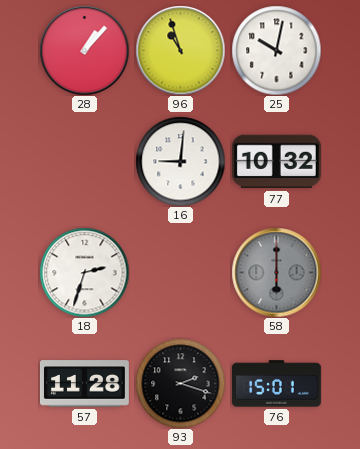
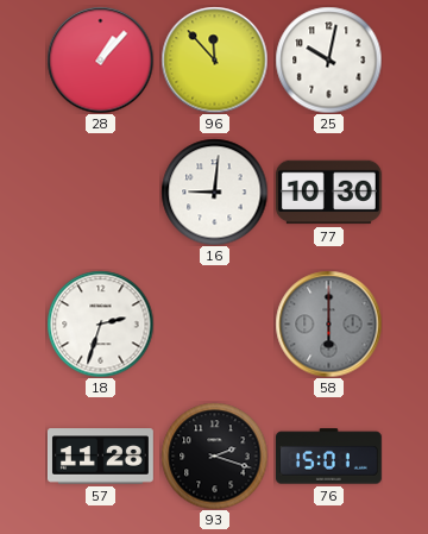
96: 10:57 -> 11:53
77: 10:32 -> 10:30
